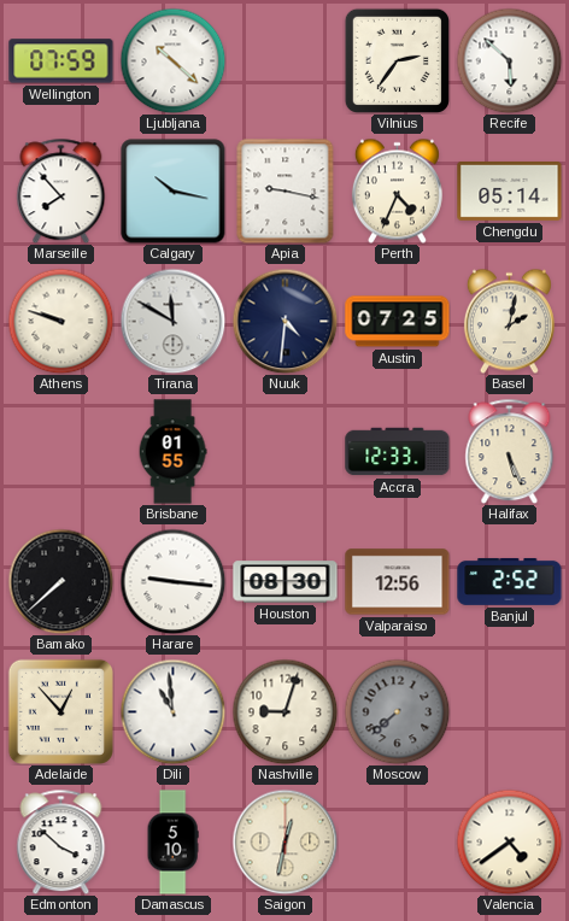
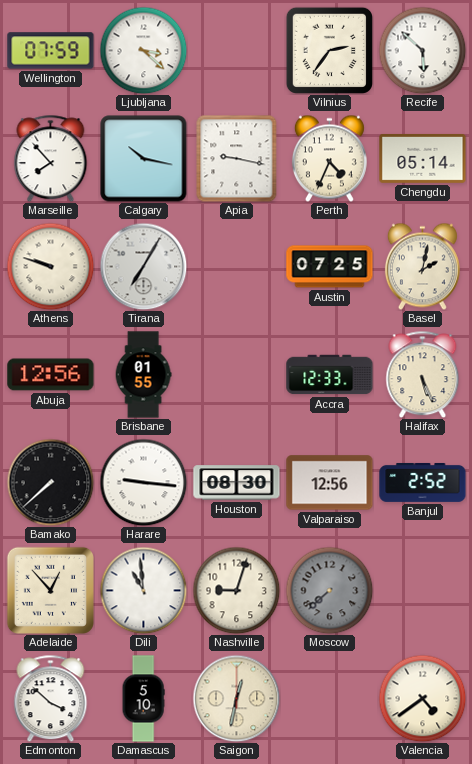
Ljubljana: 10:22 -> 3:22
Tirana: 11:50 -> 7:05
Nuuk: 4:31 -> none
Abuja: none -> 12:56
